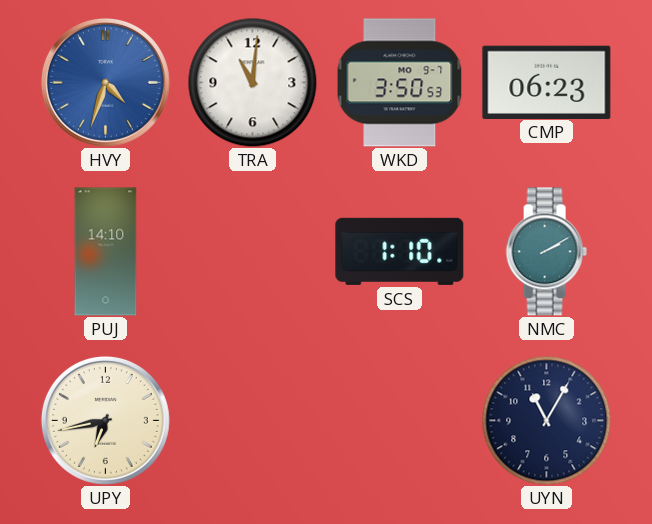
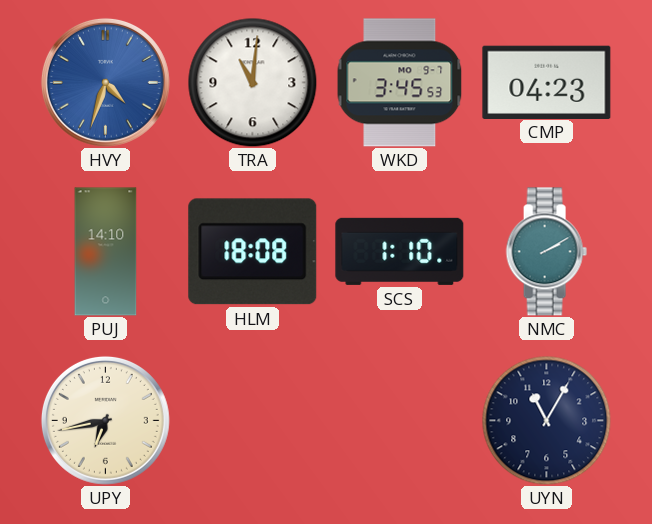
WKD: 3:50 -> 3:45
CMP: 06:23 -> 04:23
HLM: none -> 18:08
